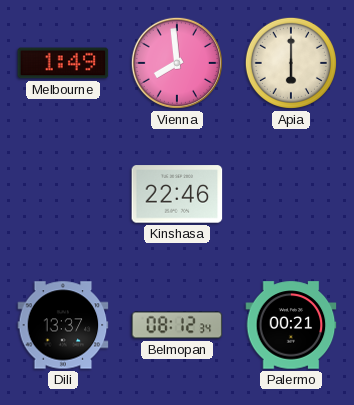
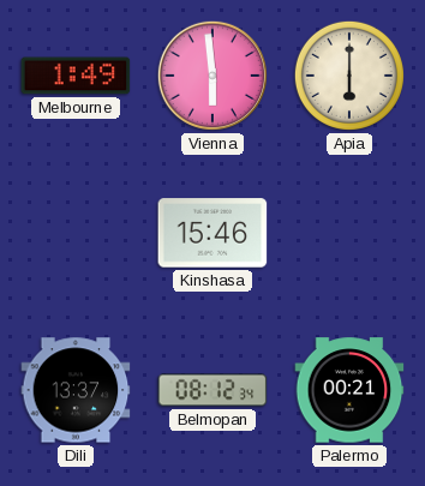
Vienna: 7:59 -> 5:59
Kinshasa: 22:46 -> 15:46
